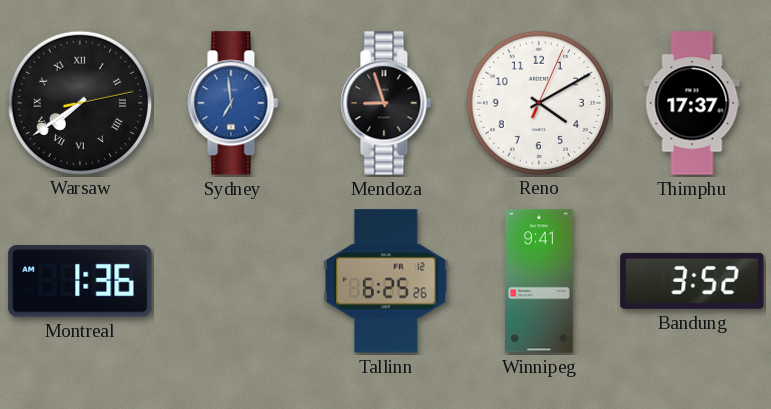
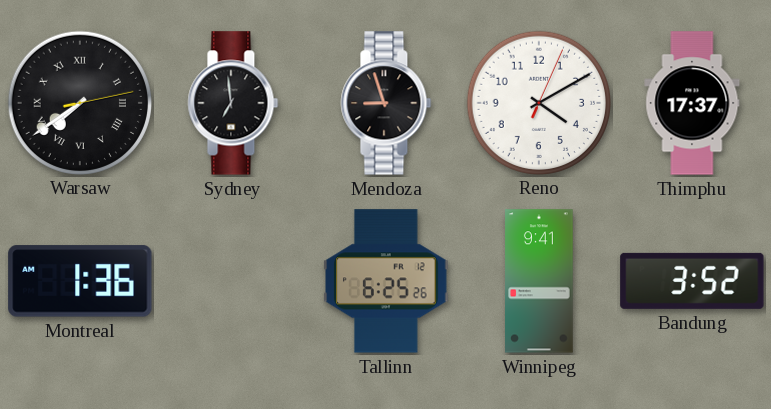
Sydney dial: blue -> black
